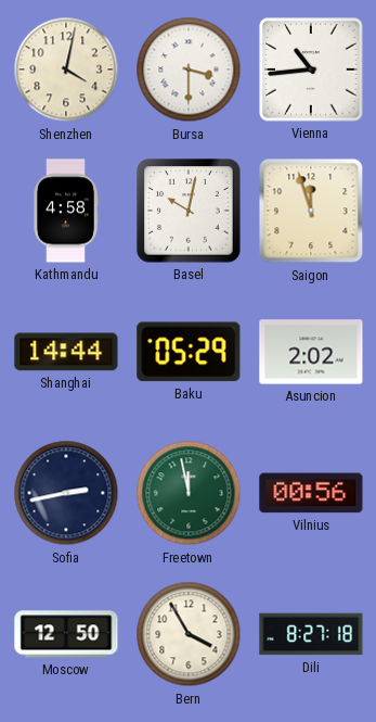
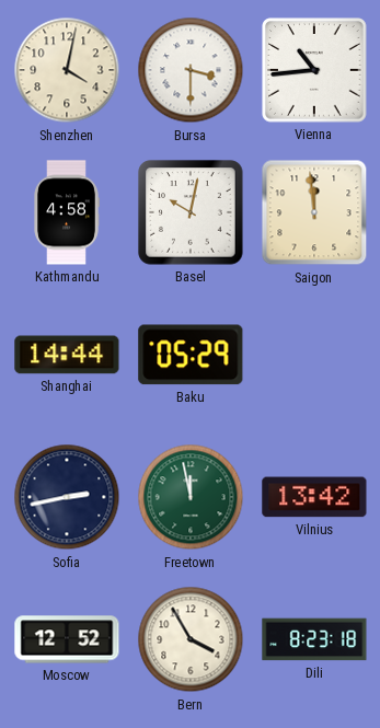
Saigon: 11:57 -> 11:59
Asuncion: 2:02 -> none
Vilnius: 00:56 -> 13:42
Moscow: 12:50 -> 12:52
Dili: 8:27 -> 8:23
